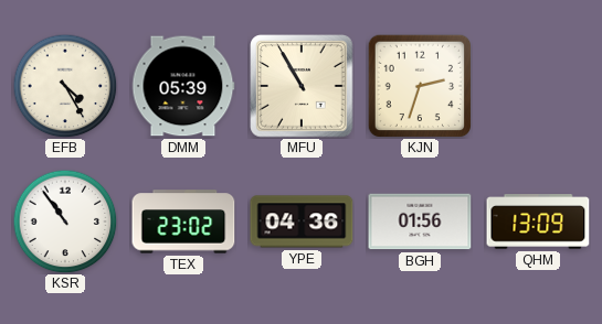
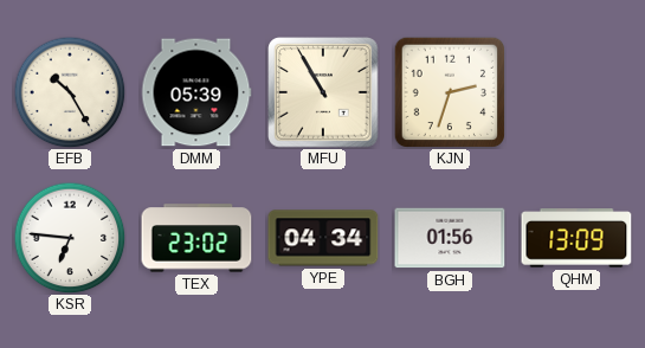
EFB: 4:25 -> 10:25
KSR: 10:54 -> 6:46
YPE: 04:36 -> 04:34
